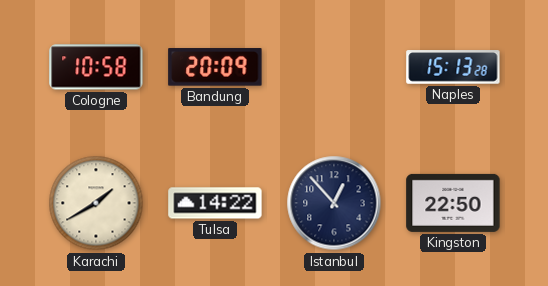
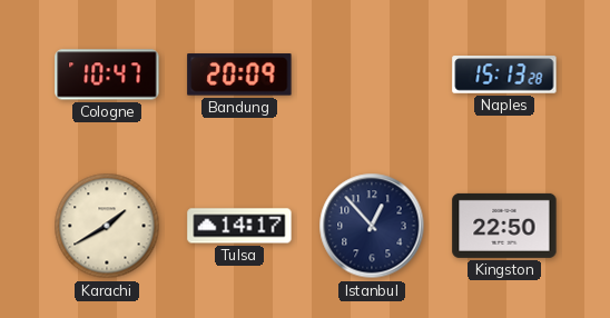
Cologne: 10:58 -> 10:47
Tulsa: 14:22 -> 14:17
